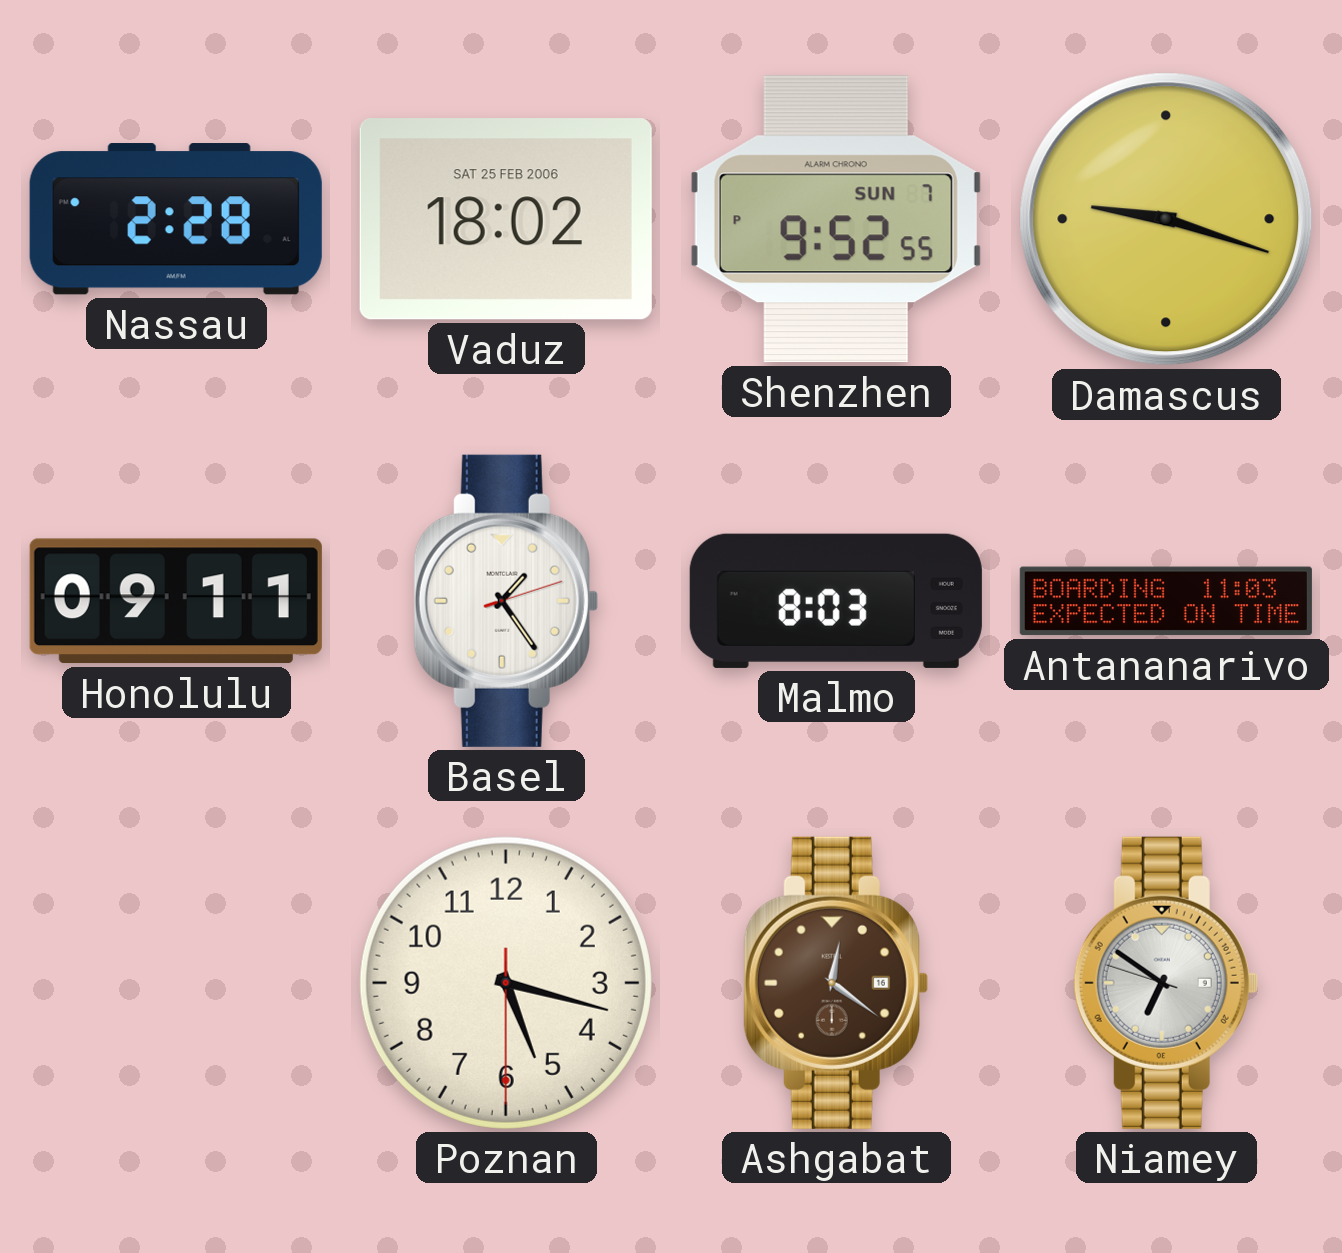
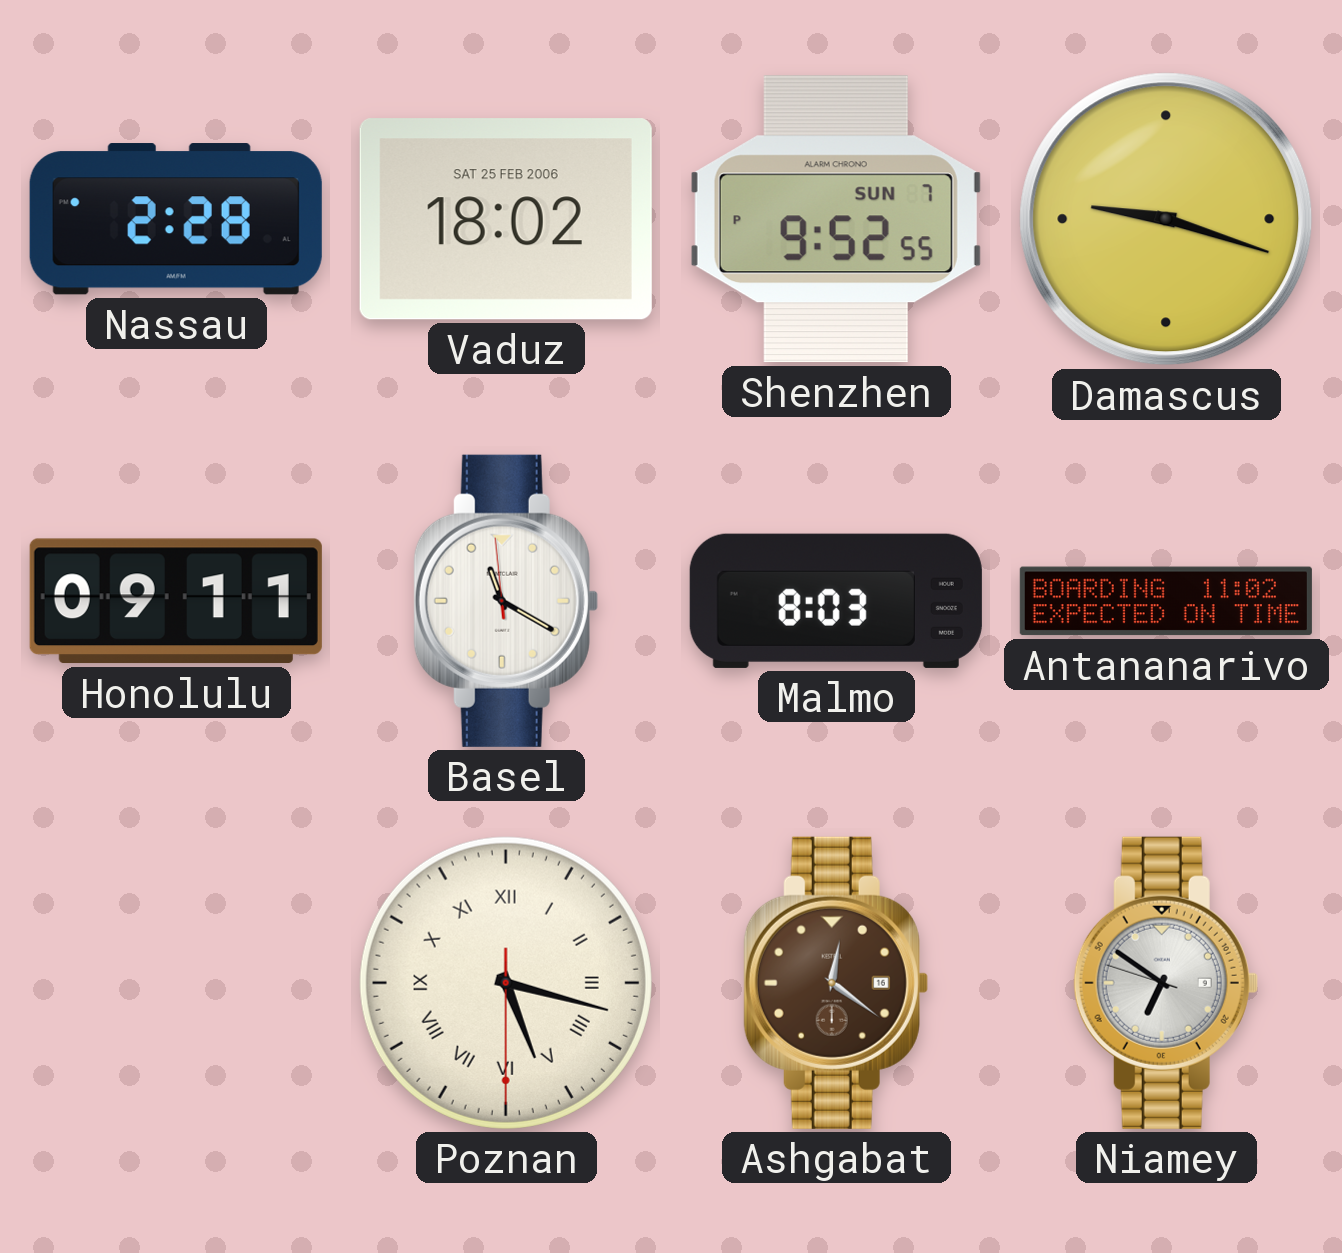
Basel: 1:24 -> 11:19
Antananarivo: 11:03 -> 11:02
Poznan numerals: Arabic -> Roman
